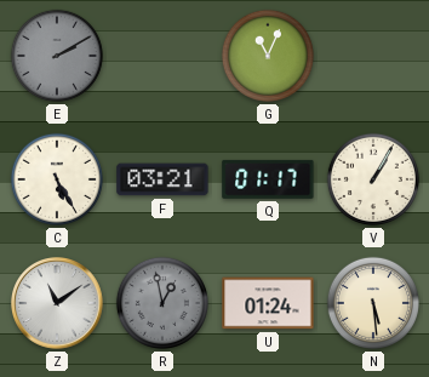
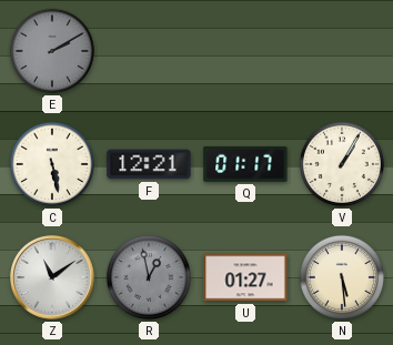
G: 11:04 -> none
C: 5:25 -> 5:28
F: 03:21 -> 12:21
U: 01:24 -> 01:27
